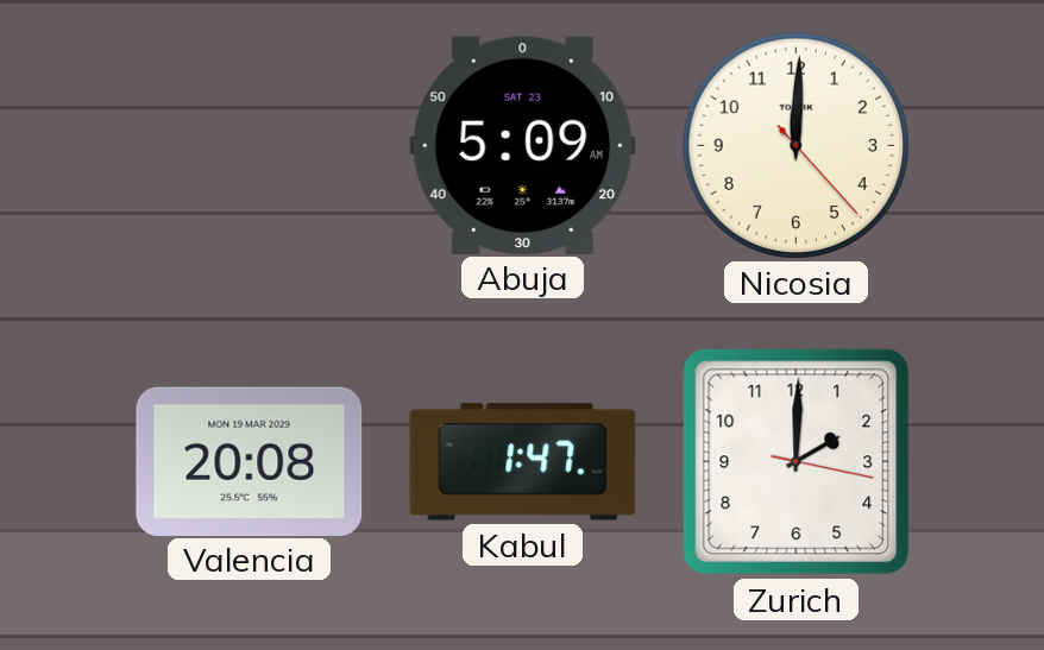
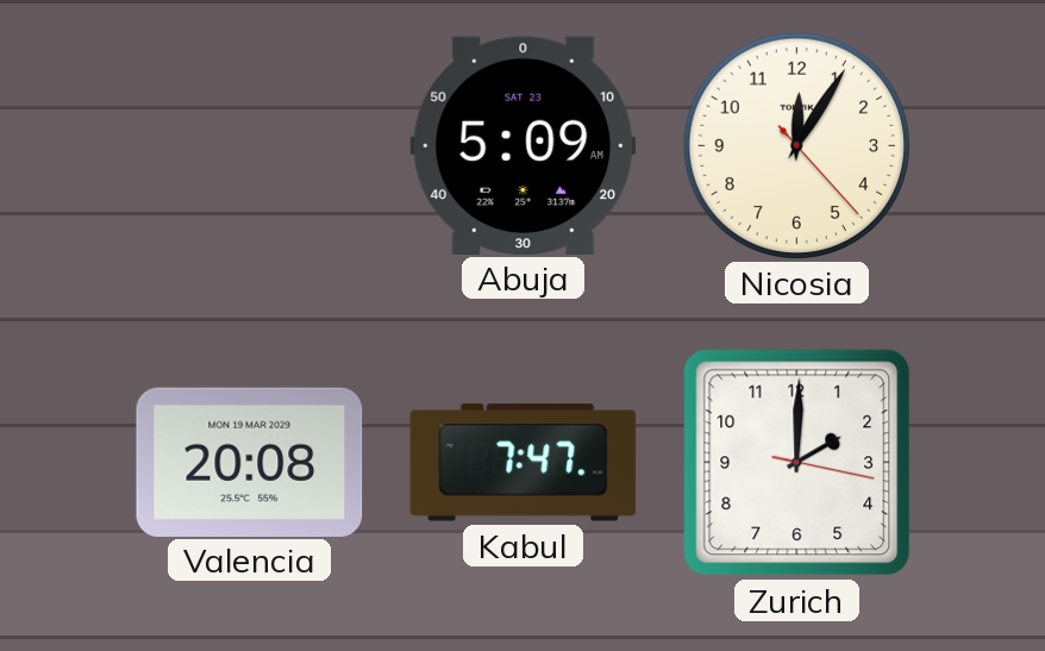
Nicosia: 12:00 -> 12:05
Kabul: 1:47 -> 7:47
